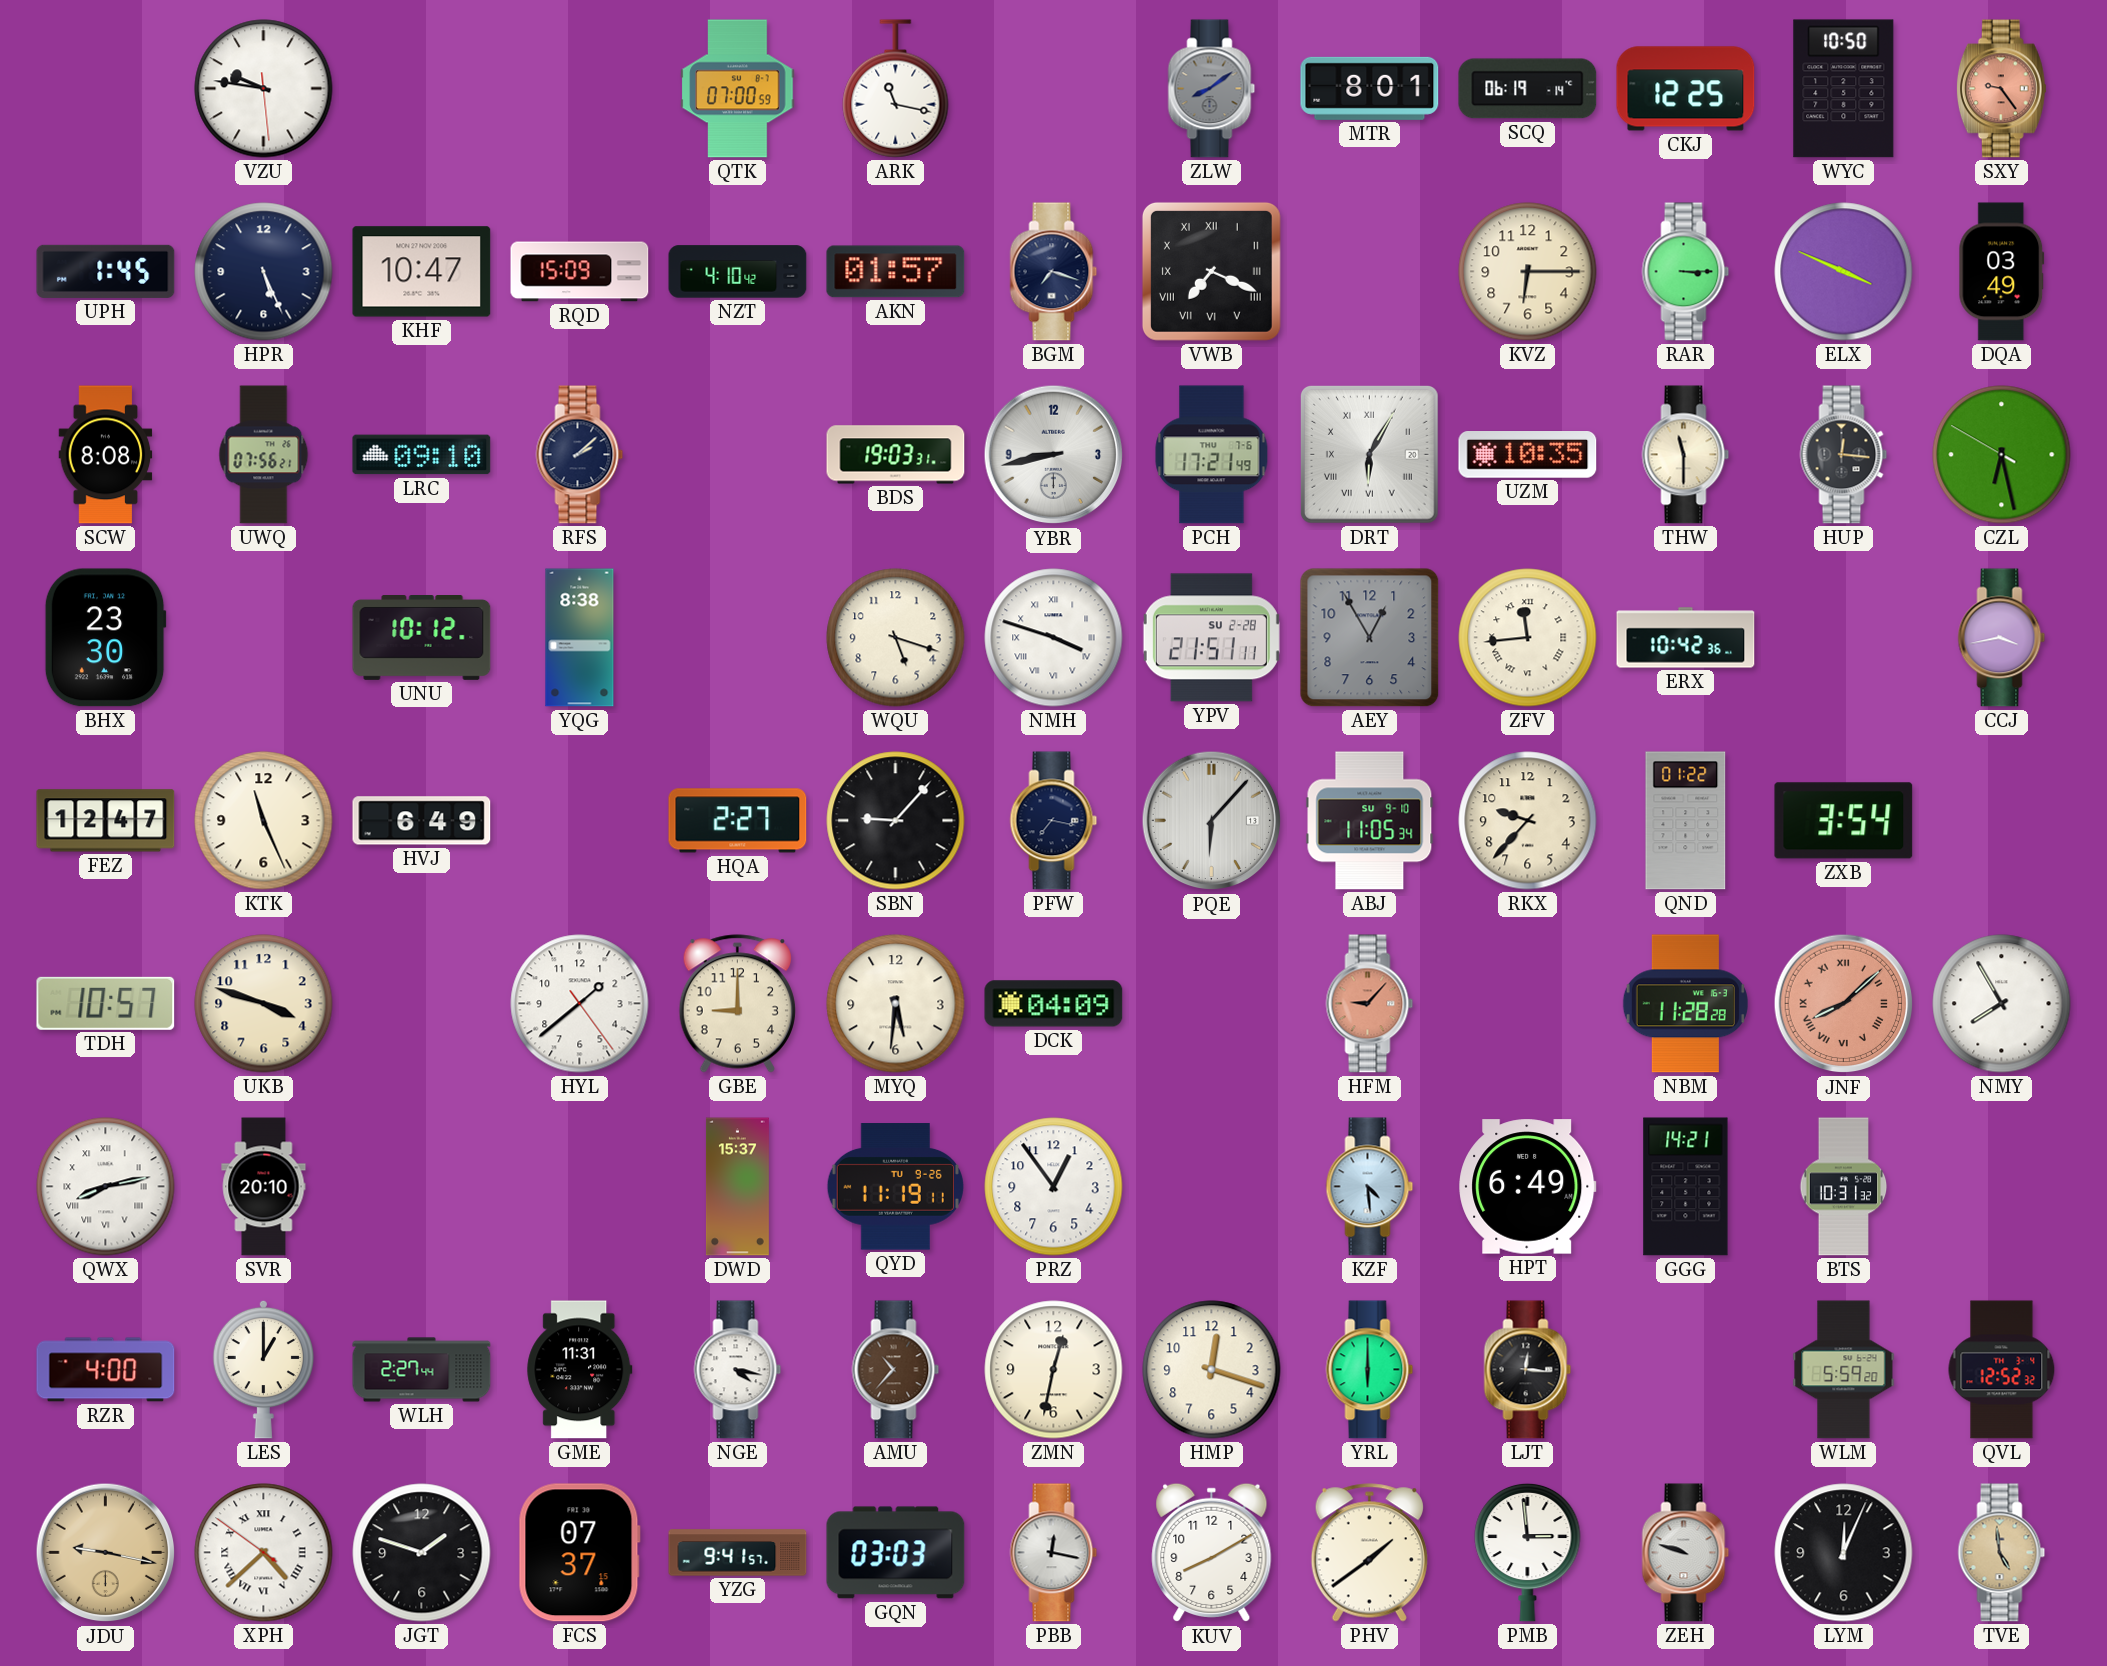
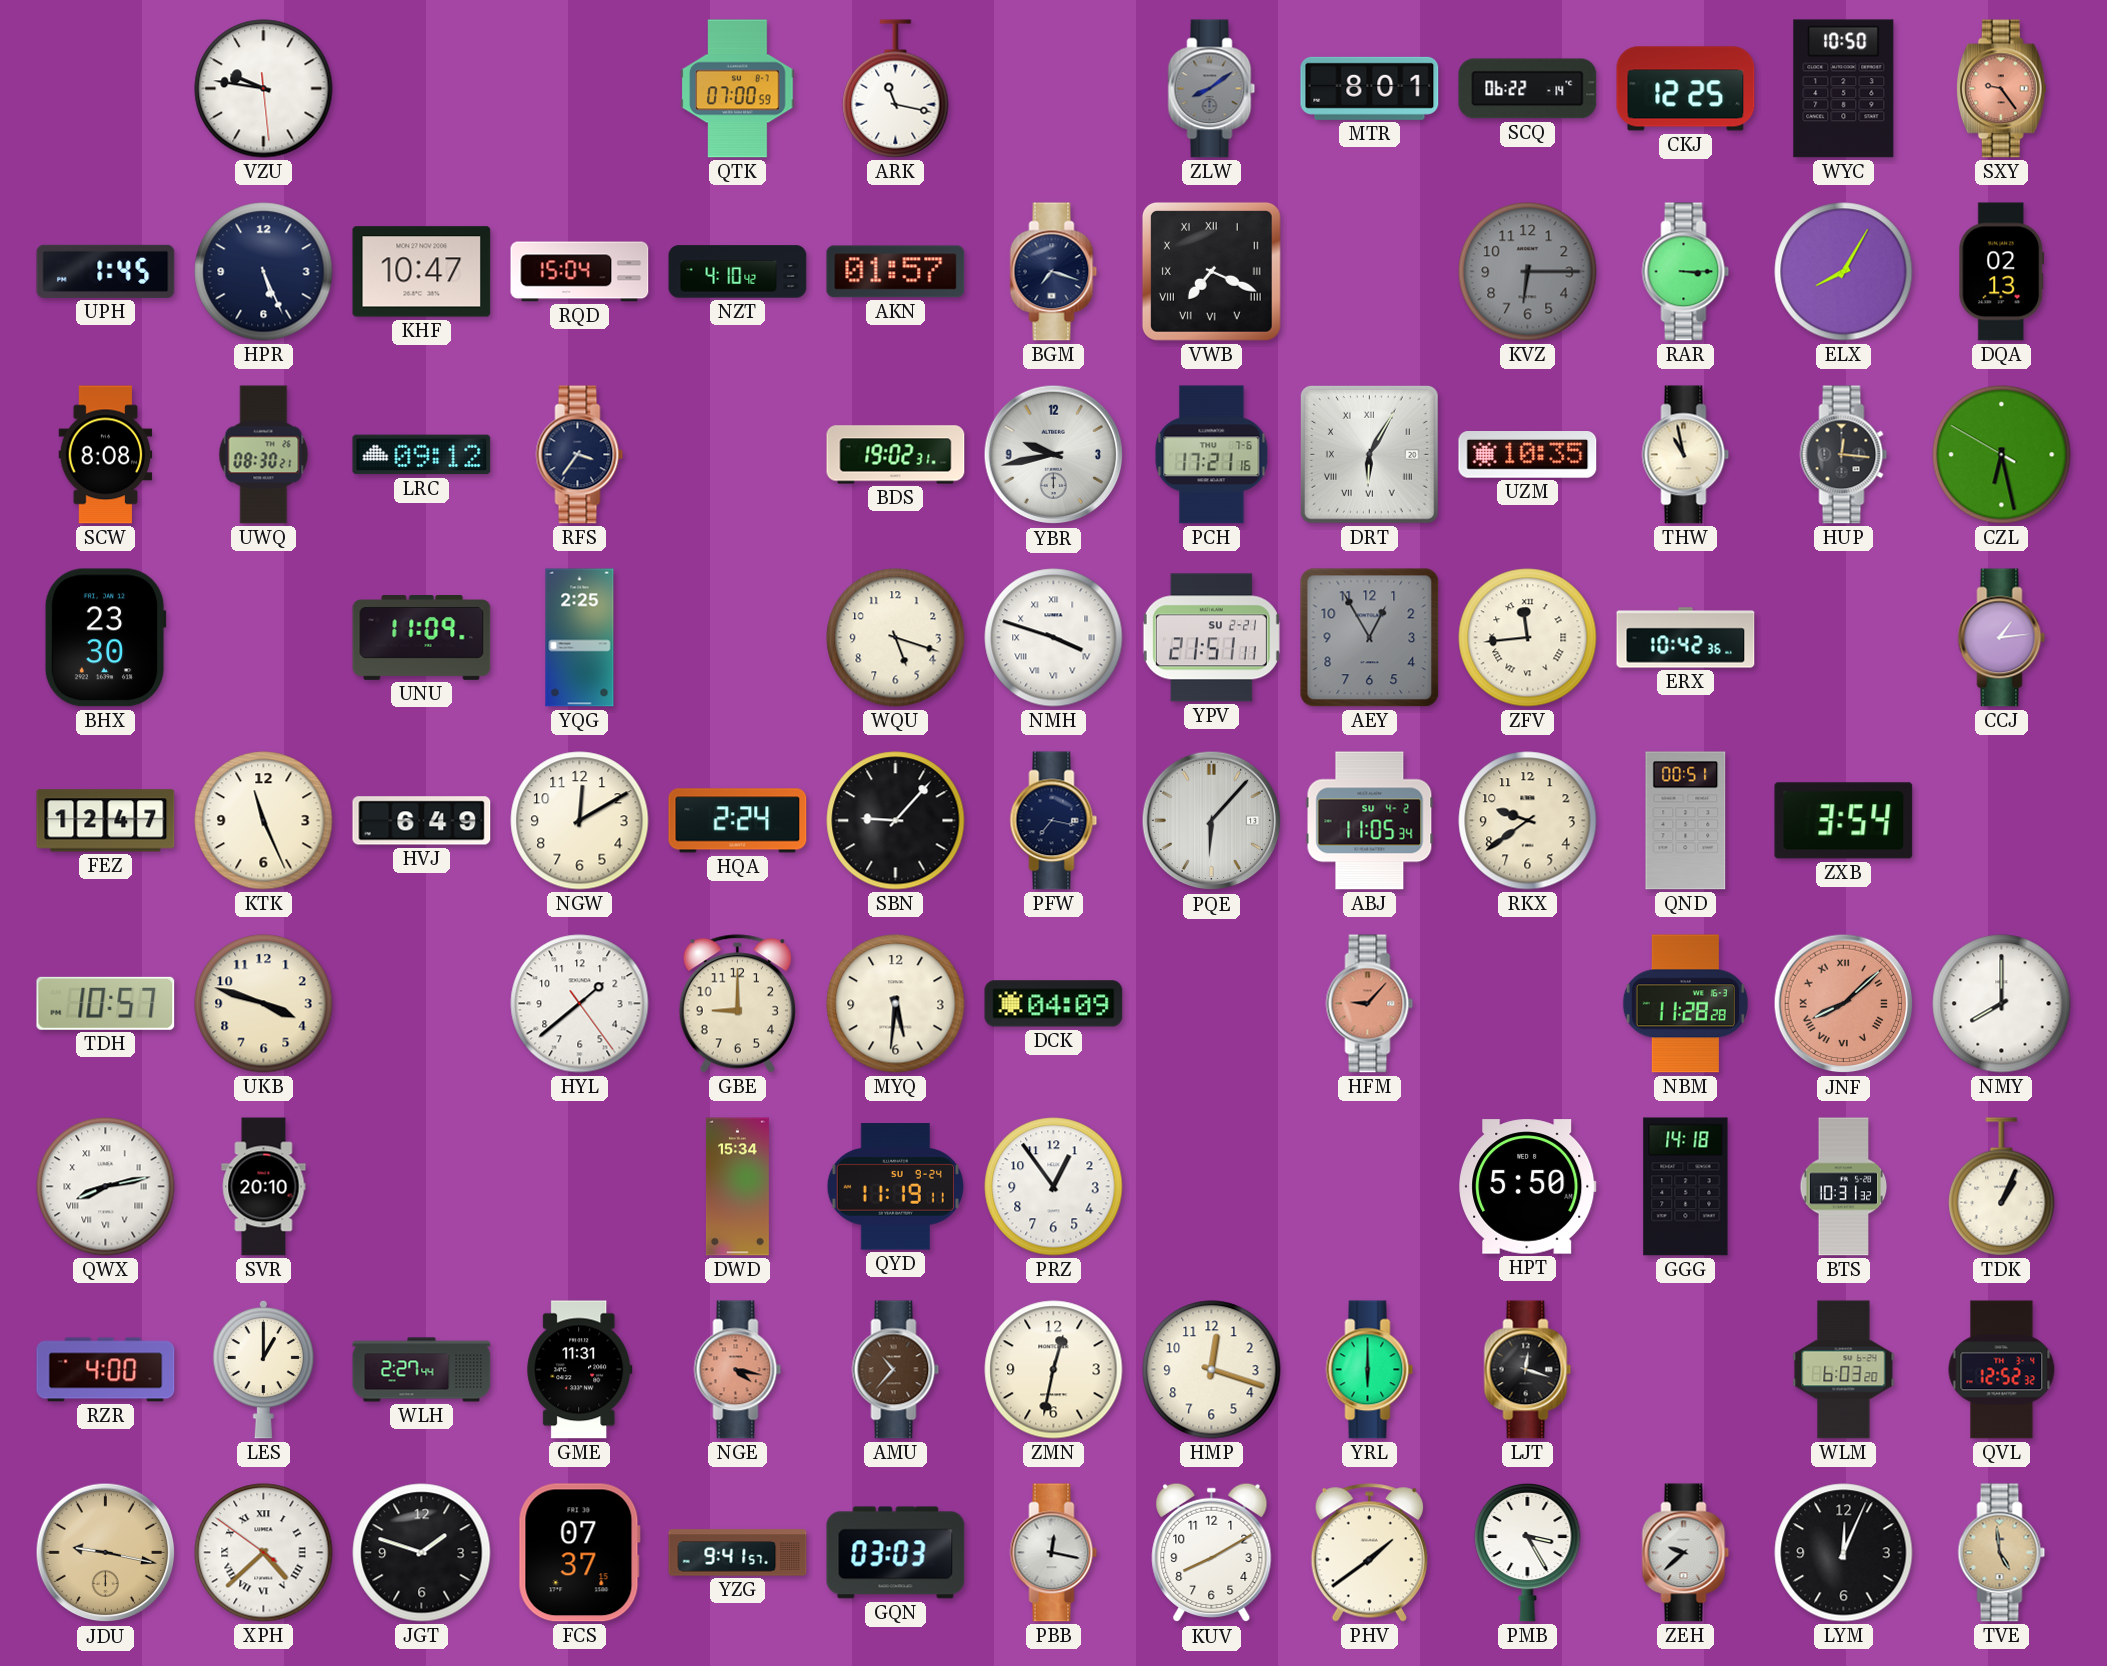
SCQ: 06:19 -> 06:22
RQD: 15:09 -> 15:04
KVZ dial: cream -> grey
ELX: 3:49 -> 8:05
DQA: 03:49 -> 02:13
UWQ: 07:56 -> 08:30
LRC: 09:10 -> 09:12
RFS: 2:08 -> 3:36
BDS: 19:03 -> 19:02
YBR: 8:43 -> 9:43
PCH: 17:21:49 -> 17:21:16
THW: 11:30 -> 10:58
UNU: 10:12 -> 11:09
YQG: 8:38 -> 2:25
YPV date: SU 2-28 -> SU 2-21
CCJ: 3:43 -> 1:14
NGW: none -> 12:10
HQA: 2:27 -> 2:24
ABJ date: SU 9-10 -> SU 4-2
RKX: 9:37 -> 9:39
QND: 01:22 -> 00:51
NMY: 7:55 -> 8:00
DWD: 15:37 -> 15:34
QYD date: TU 9-26 -> SU 9-24
KZF: 4:29 -> none
HPT: 6:49 -> 5:50
GGG: 14:21 -> 14:18
TDK: none -> 1:04
NGE dial: white -> salmon
LJT: 12:16 -> 12:18
WLM: 5:59 -> 6:03
PMB: 2:59 -> 3:25
ZEH: 9:48 -> 9:38
